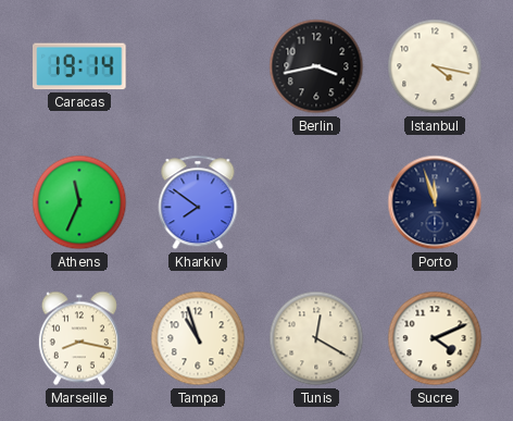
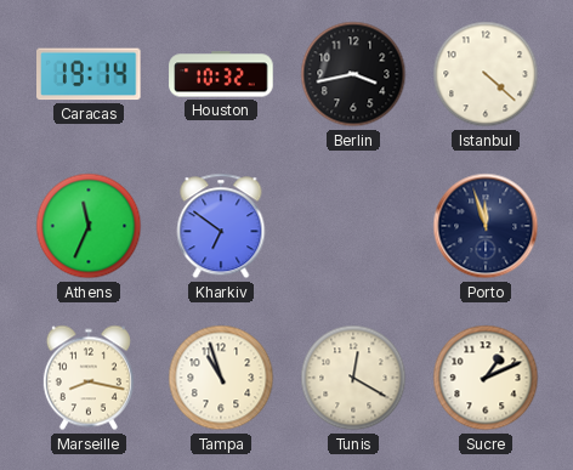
Houston: none -> 10:32
Istanbul: 4:17 -> 4:22
Kharkiv: 7:51 -> 6:51
Sucre: 4:11 -> 1:11
